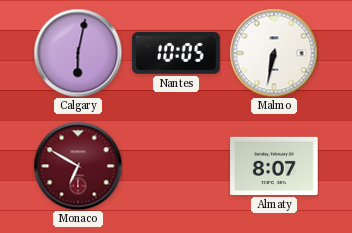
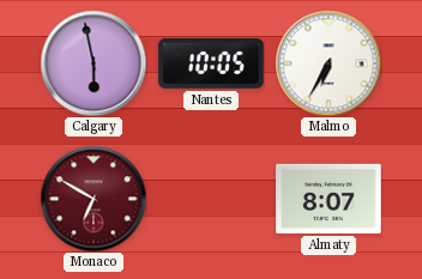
Calgary: 6:02 -> 5:58
Malmo: 6:32 -> 6:35
